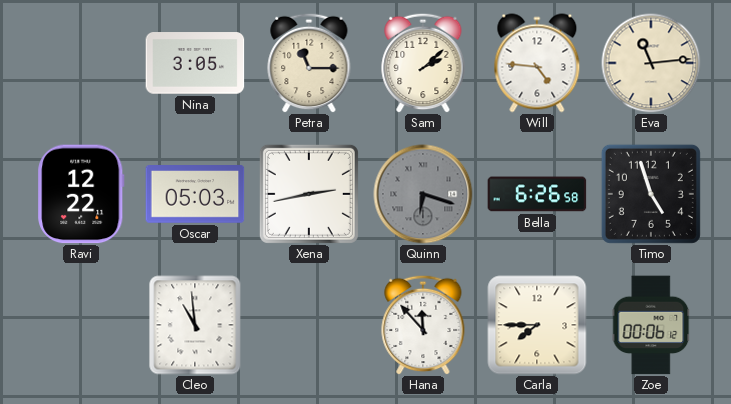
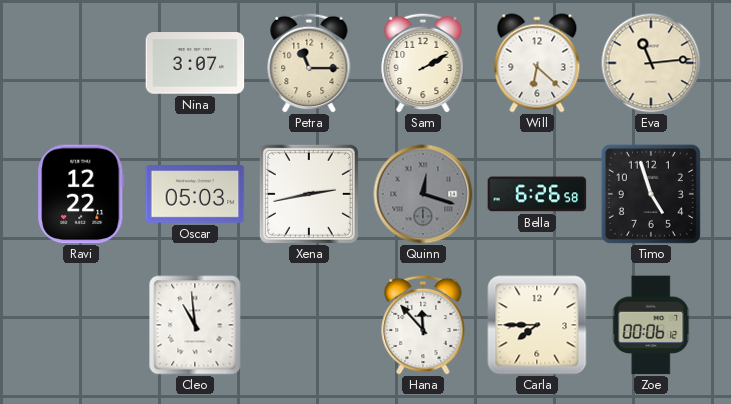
Nina: 3:05 -> 3:07
Sam: 2:08 -> 2:10
Will: 4:46 -> 6:22
Quinn: 6:18 -> 12:18
